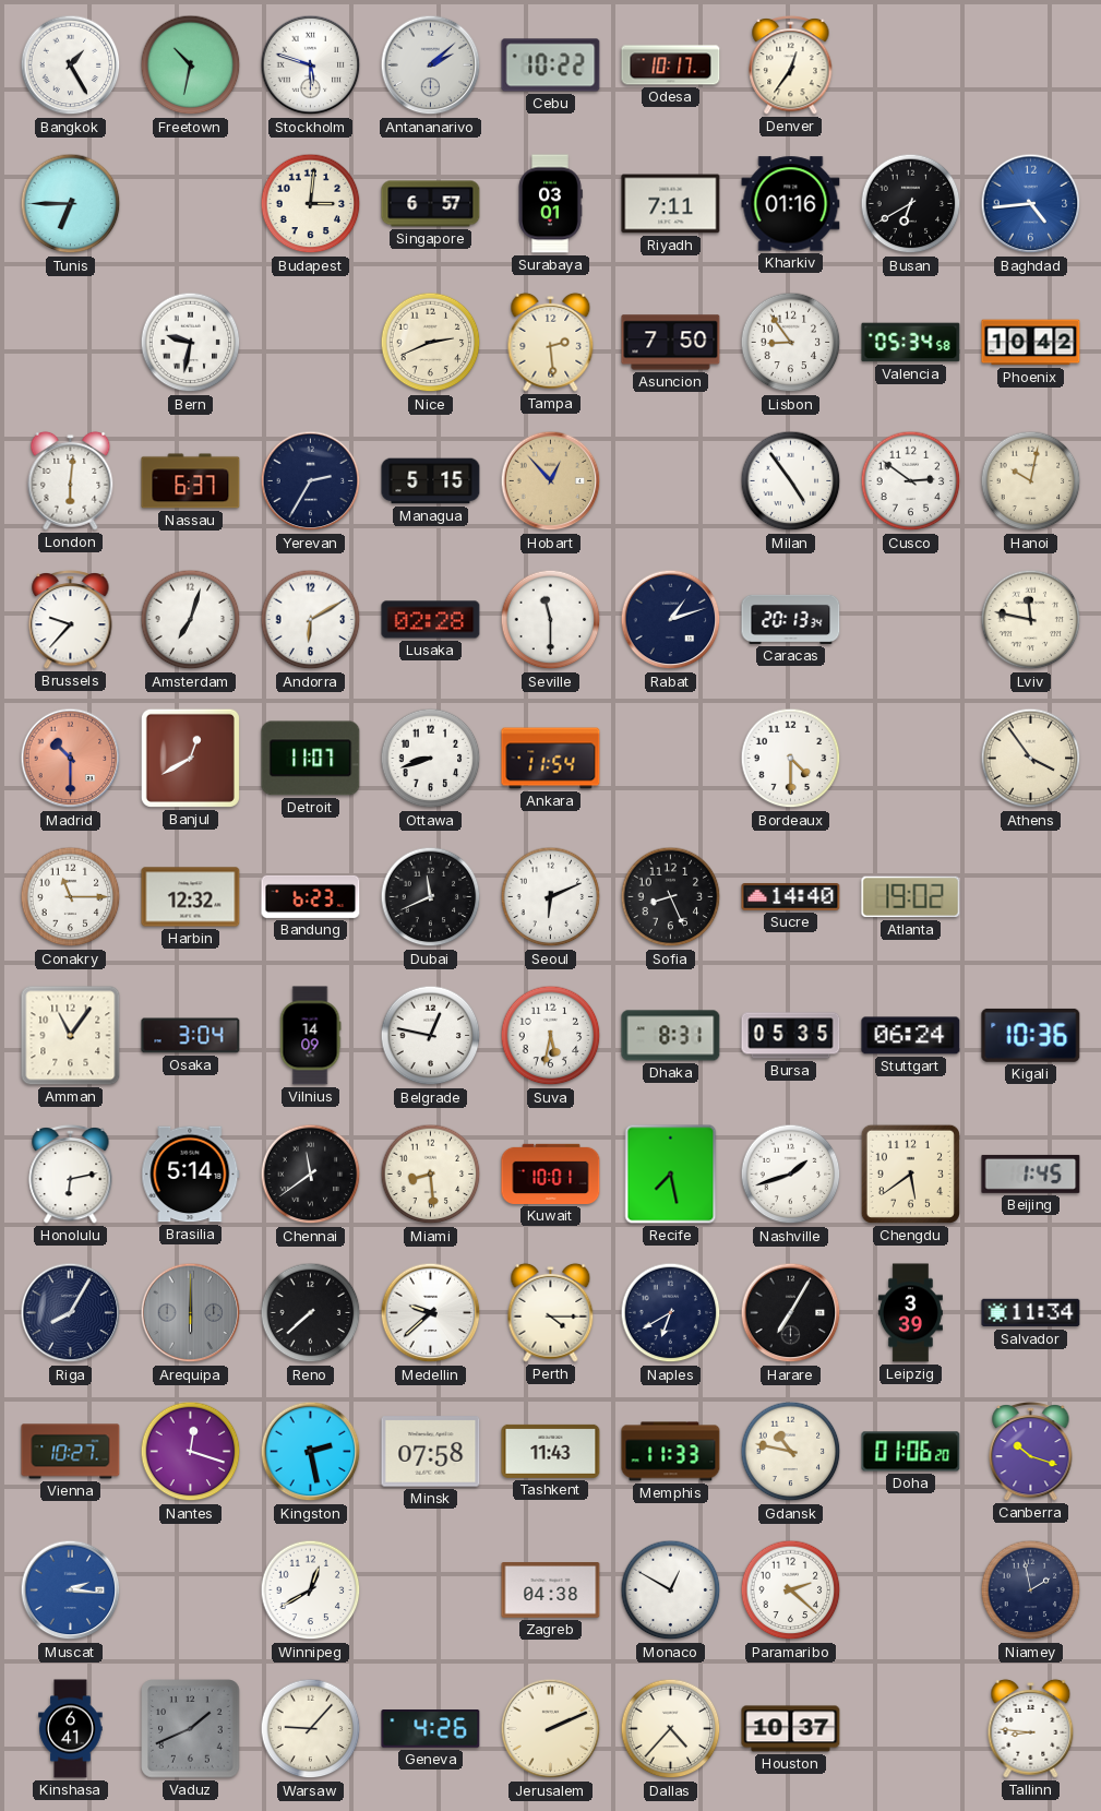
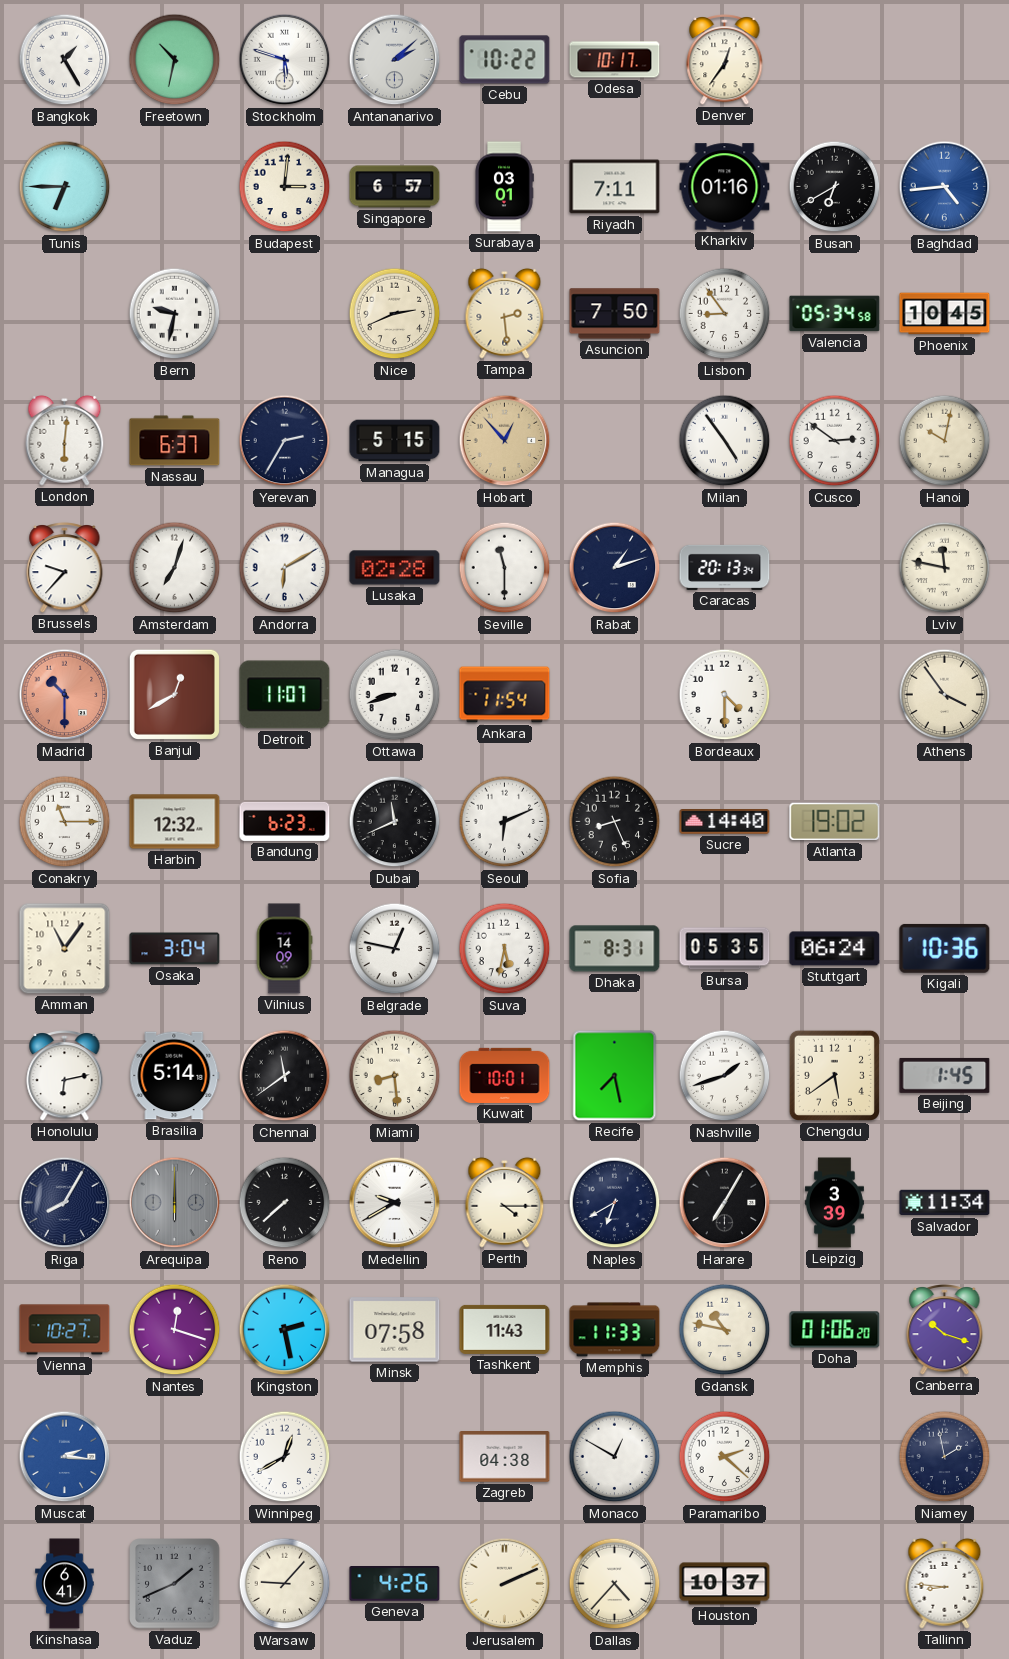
Phoenix: 10:42 -> 10:45
Medellin: 9:38 -> 9:40
